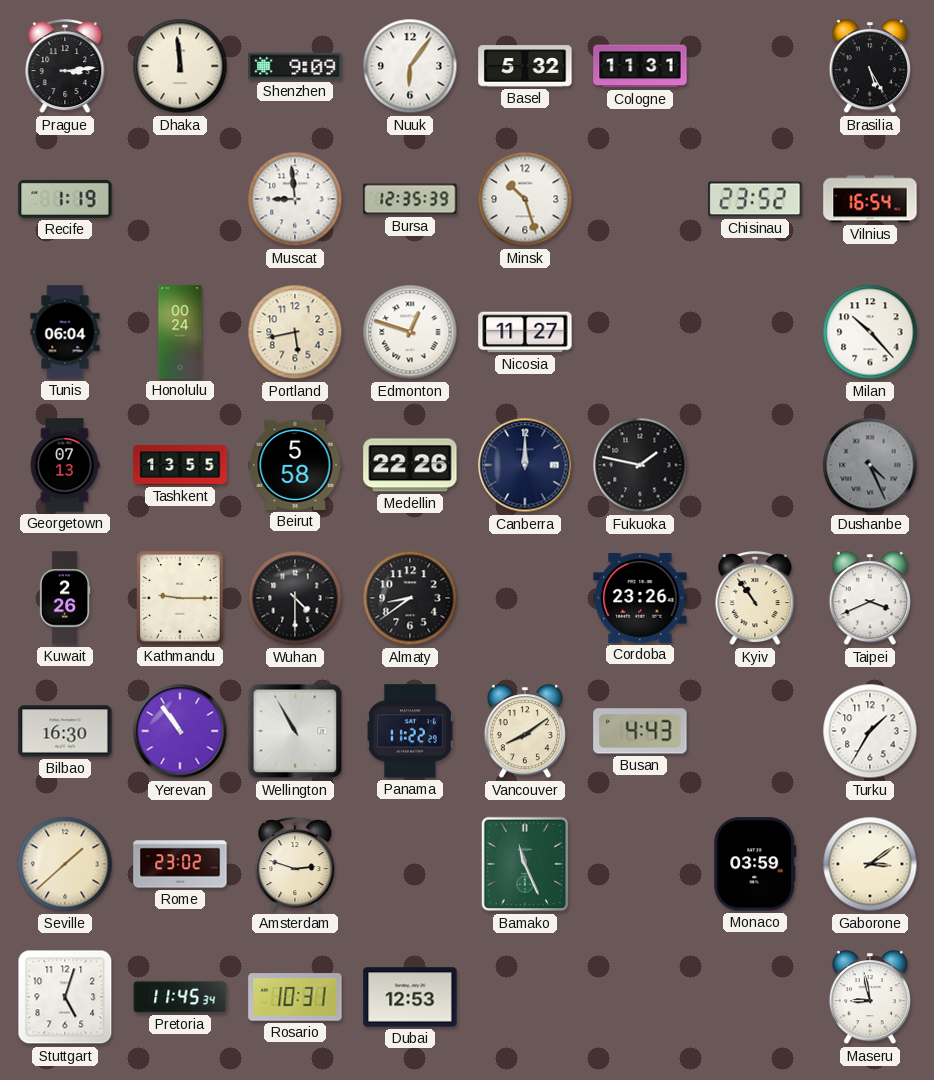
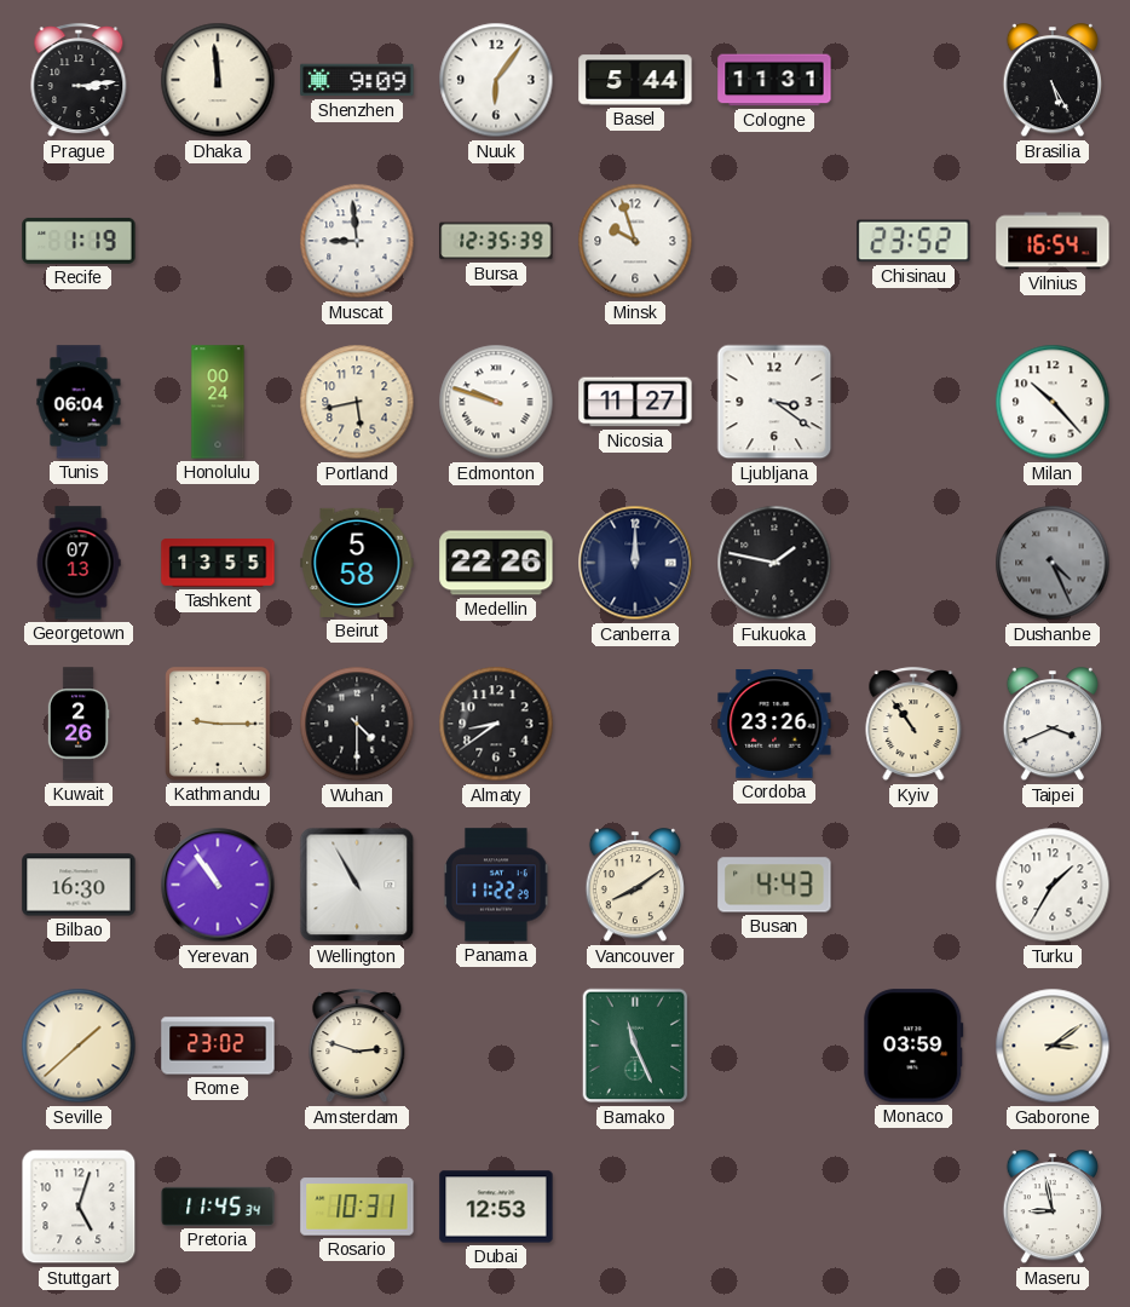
Basel: 5:32 -> 5:44
Minsk: 10:27 -> 9:57
Edmonton: 12:48 -> 9:48
Ljubljana: none -> 3:21
